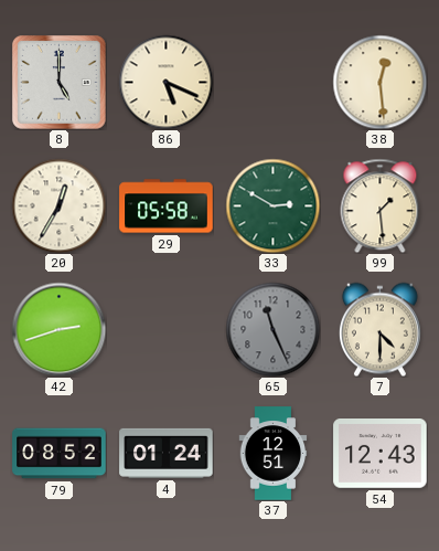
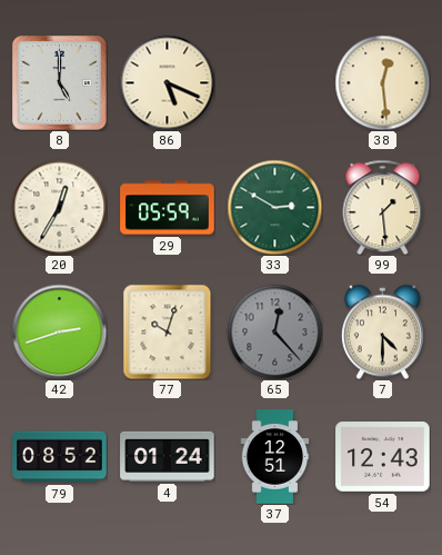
29: 05:58 -> 05:59
77: none -> 10:03
65: 11:26 -> 12:23
